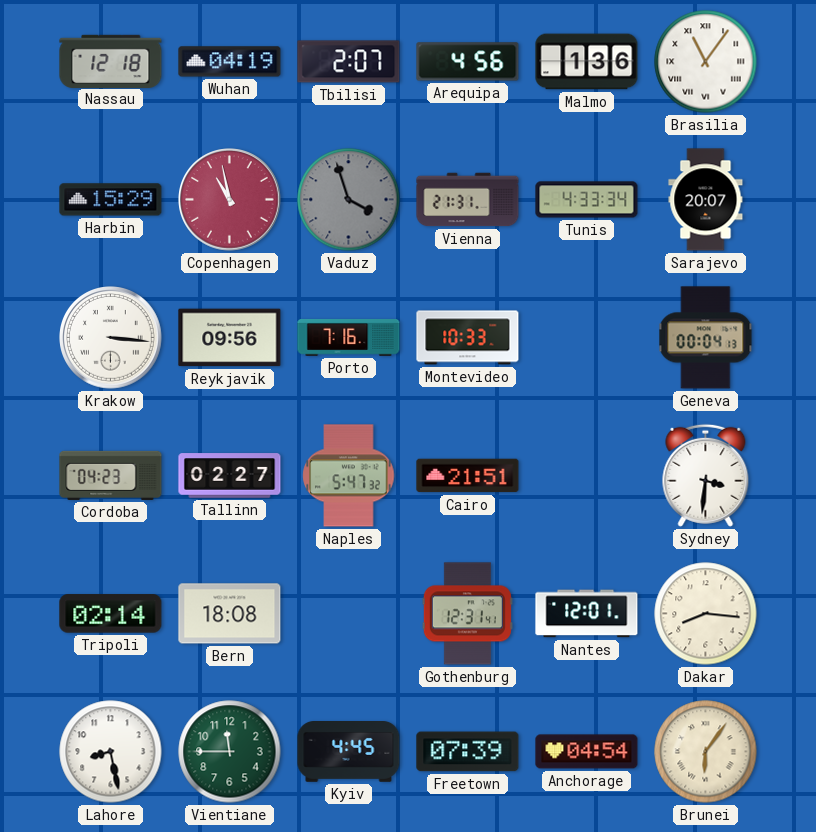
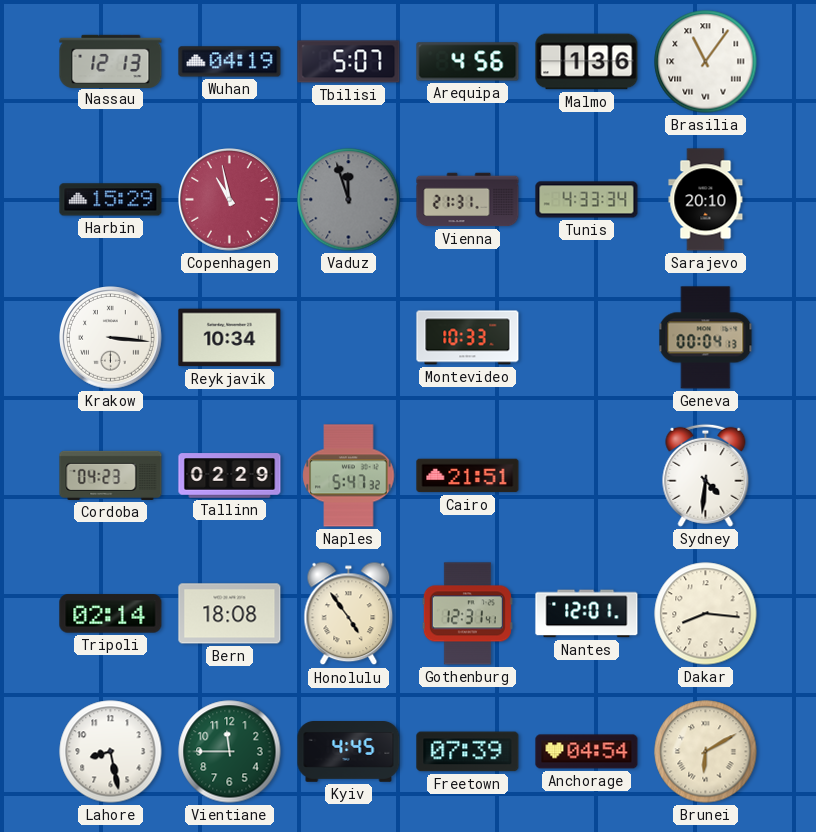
Nassau: 12:18 -> 12:13
Tbilisi: 2:07 -> 5:07
Vaduz: 3:57 -> 11:57
Sarajevo: 20:07 -> 20:10
Reykjavik: 09:56 -> 10:34
Porto: 7:16 -> none
Tallinn: 02:27 -> 02:29
Sydney: 3:31 -> 4:31
Honolulu: none -> 4:54
Brunei: 6:06 -> 6:10
